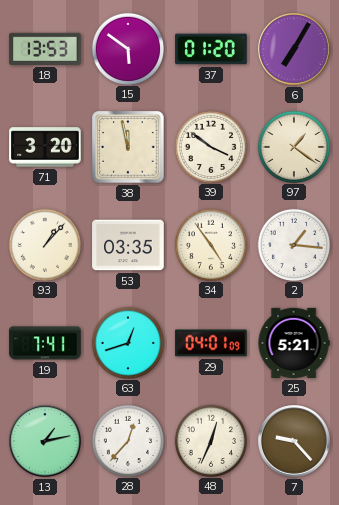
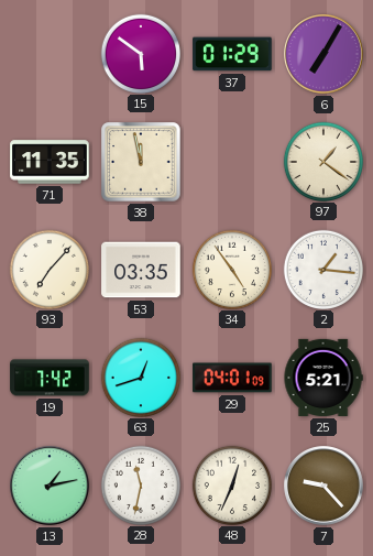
18: 13:53 -> none
37: 01:20 -> 01:29
71: 3:20 -> 11:35
39: 3:51 -> none
93: 1:07 -> 7:07
19: 7:41 -> 7:42
28: 12:37 -> 11:32
